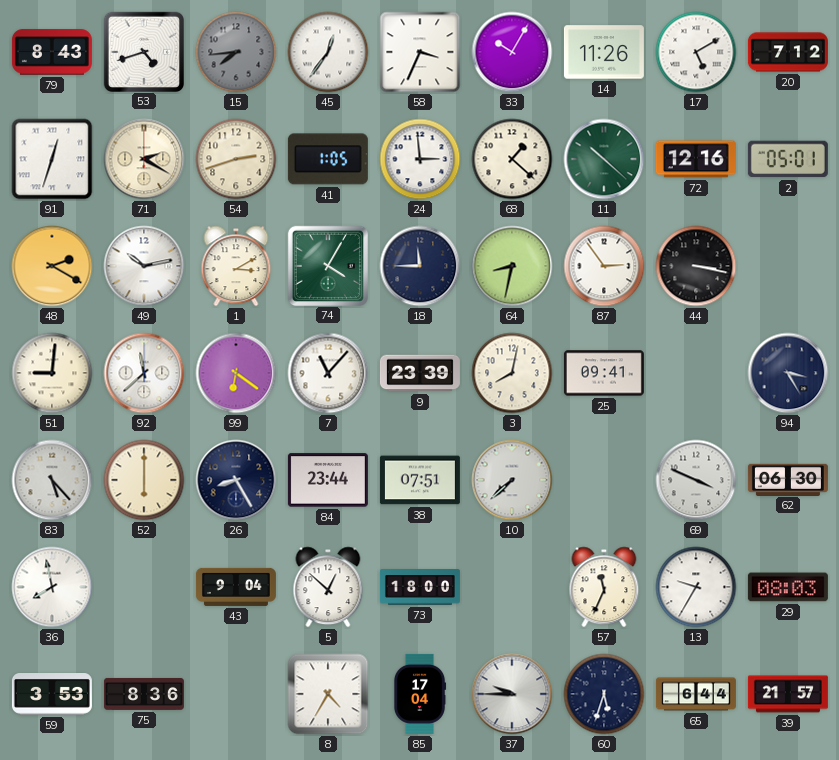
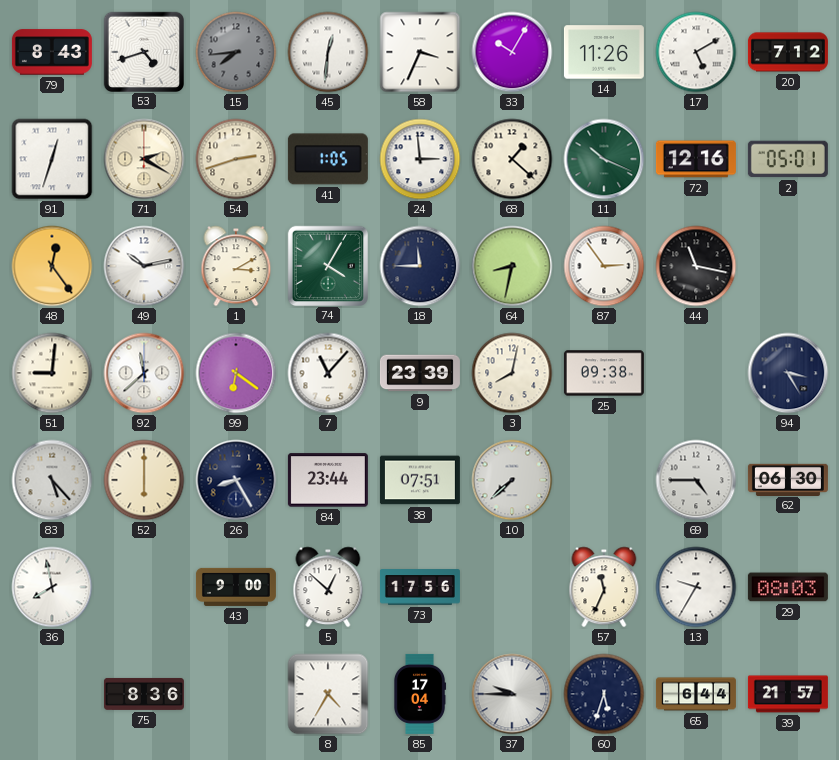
45: 12:36 -> 12:31
11: 10:22 -> 10:19
48: 2:20 -> 12:24
44: 3:17 -> 11:17
25: 09:41 -> 09:38
69: 3:49 -> 4:45
43: 9:04 -> 9:00
73: 18:00 -> 17:56
59: 3:53 -> none
